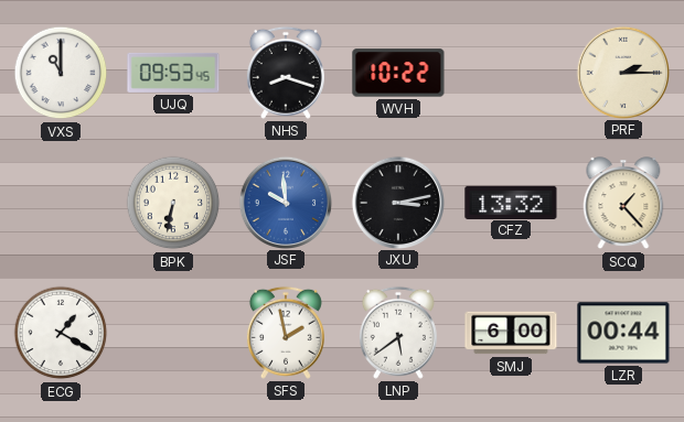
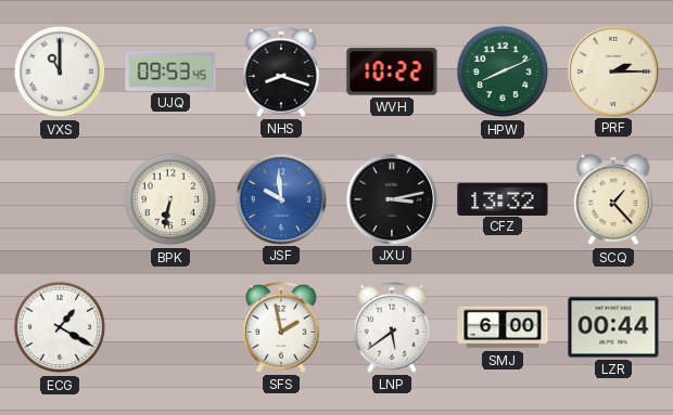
HPW: none -> 8:11
